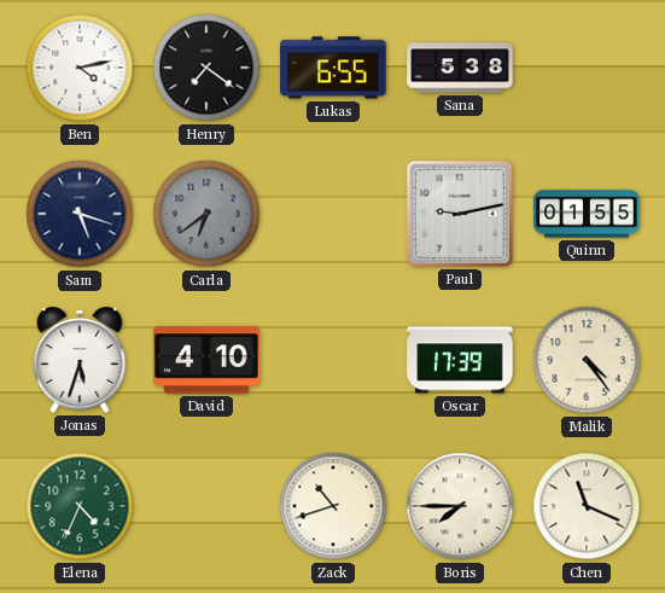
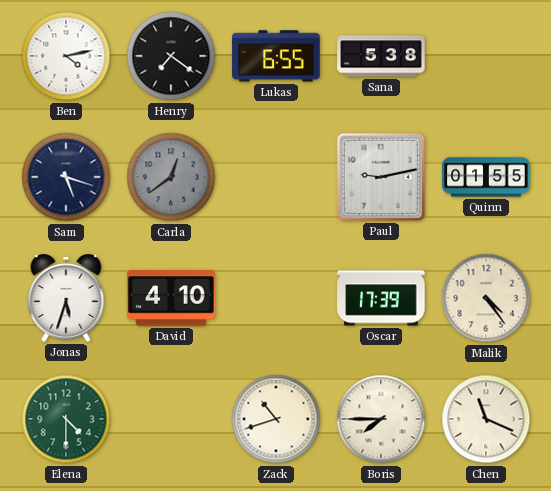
Carla: 6:39 -> 12:39
Elena: 4:34 -> 4:30
